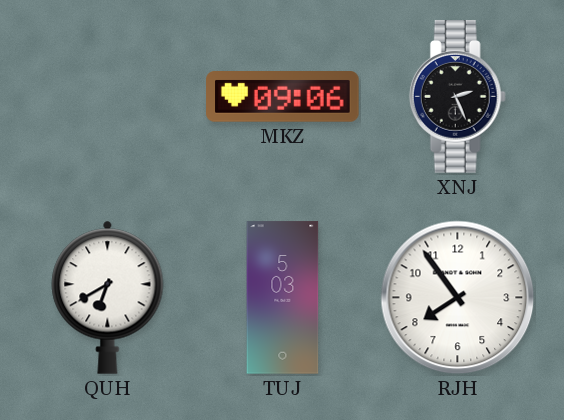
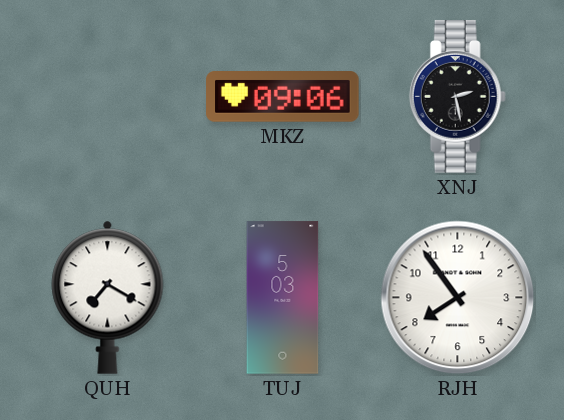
XNJ: 2:26 -> 2:28
QUH: 6:40 -> 7:20
